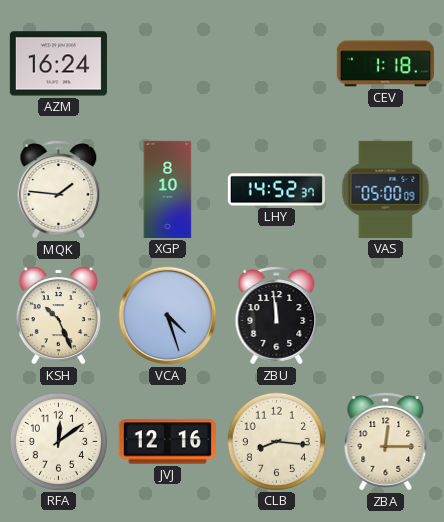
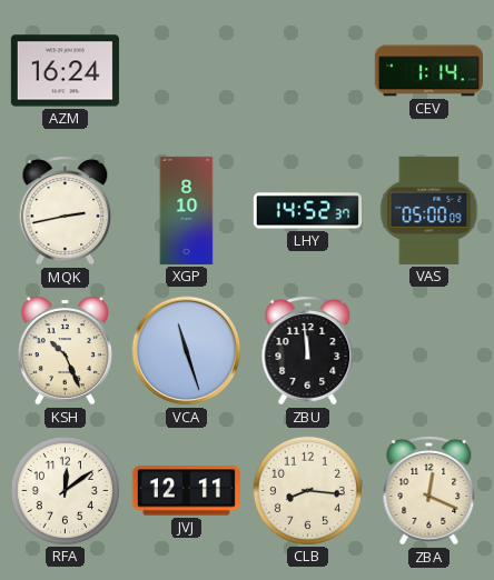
CEV: 1:18 -> 1:14
MQK: 1:46 -> 2:43
VCA: 4:27 -> 11:27
JVJ: 12:16 -> 12:11
ZBA: 12:15 -> 12:19
